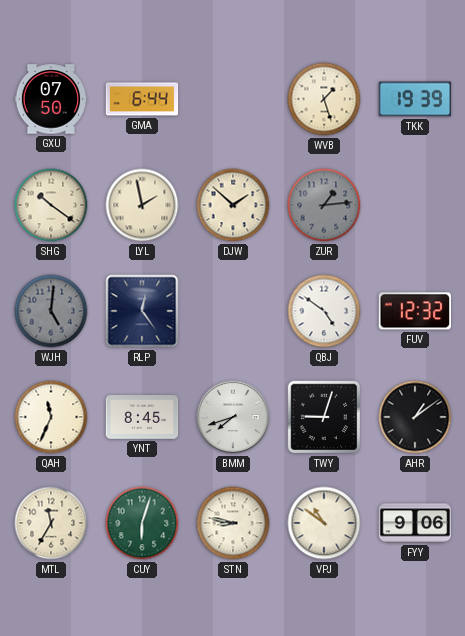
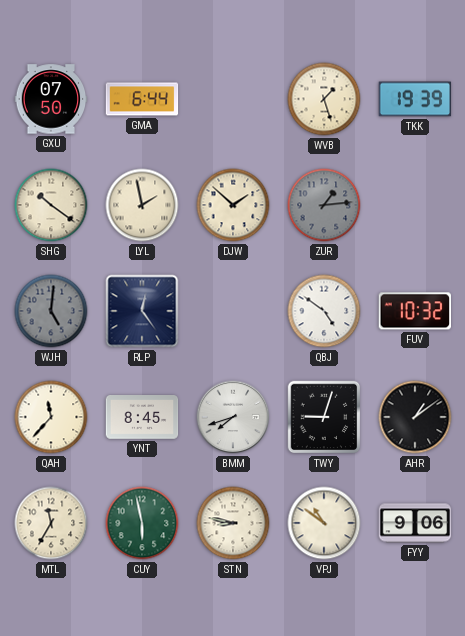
FUV: 12:32 -> 10:32
QAH: 11:34 -> 11:37
CUY: 6:03 -> 5:58
